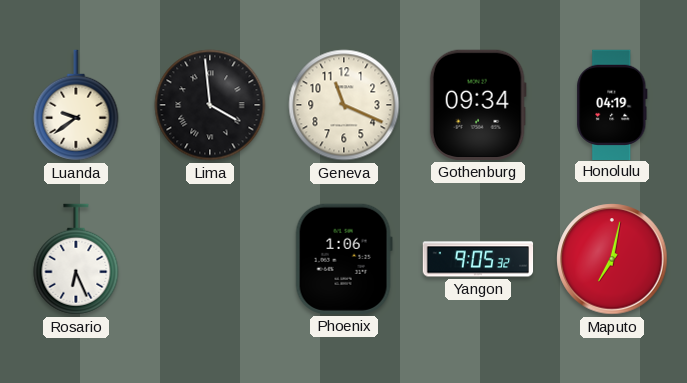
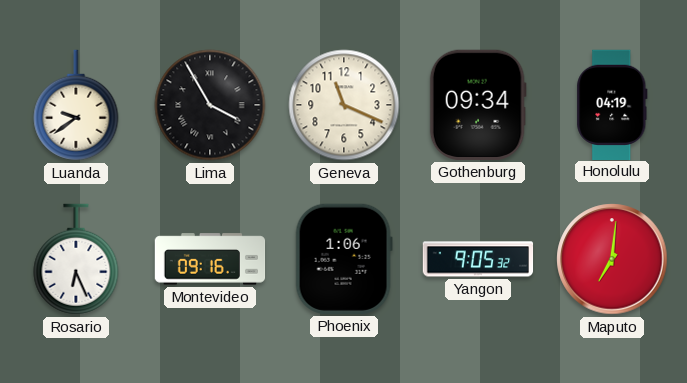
Lima: 3:59 -> 3:55
Montevideo: none -> 09:16
Maputo: 7:02 -> 7:01
